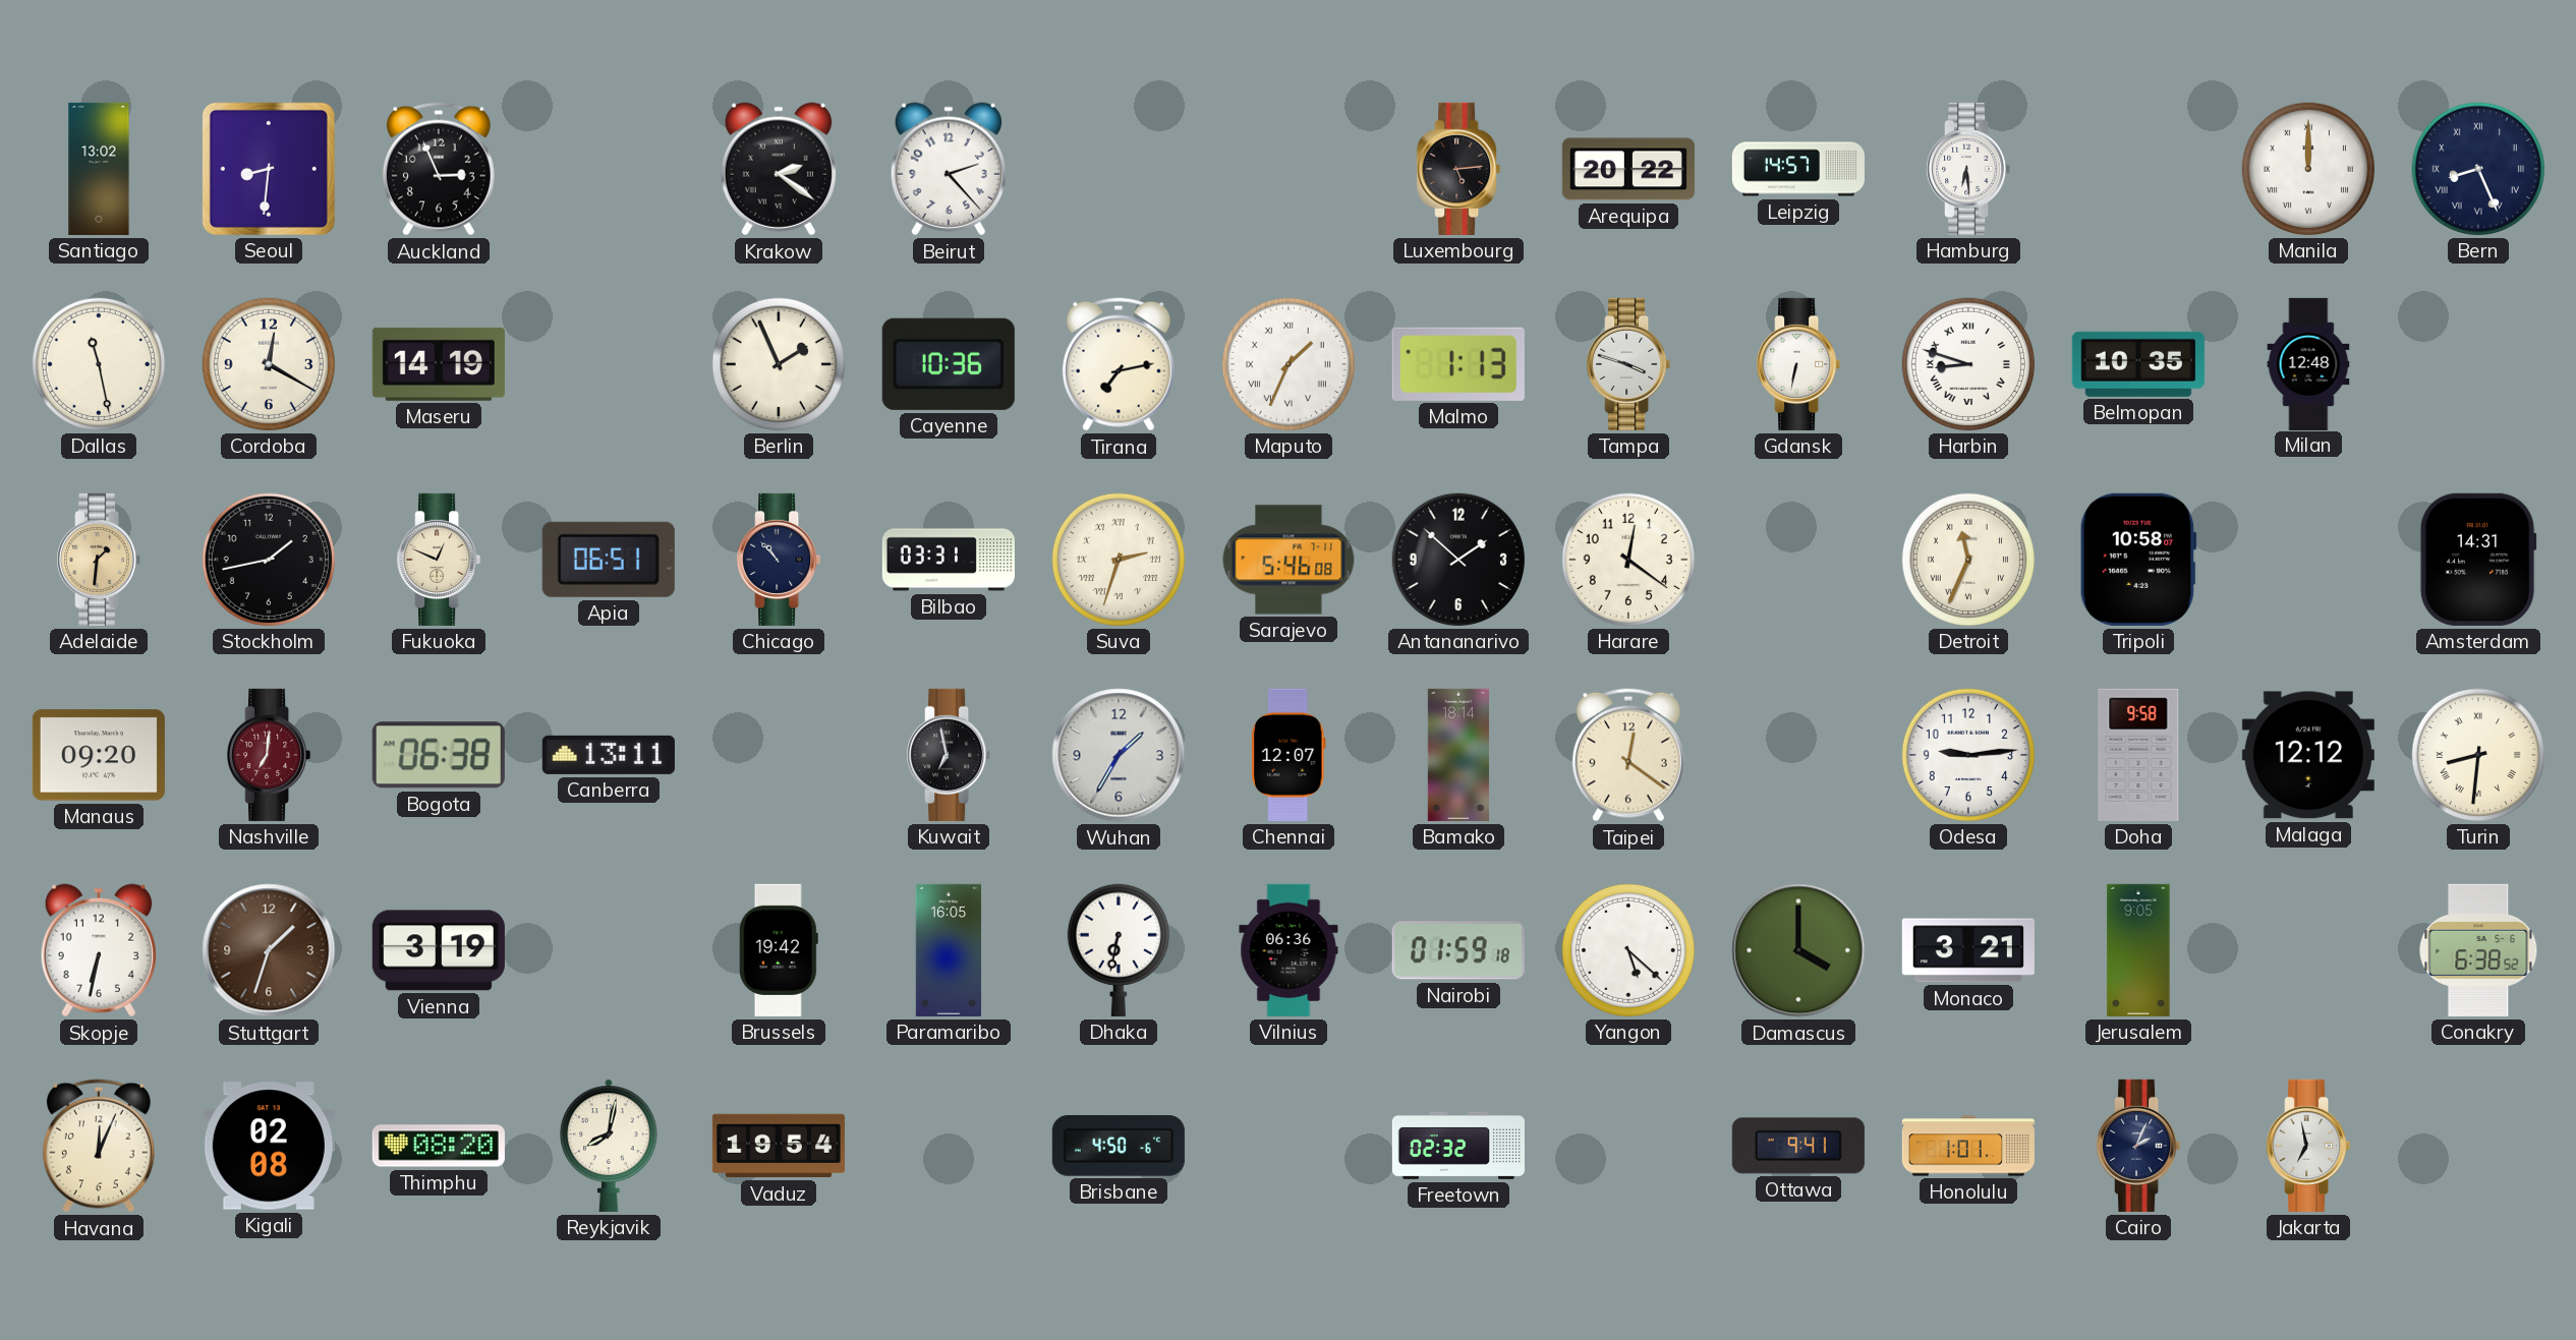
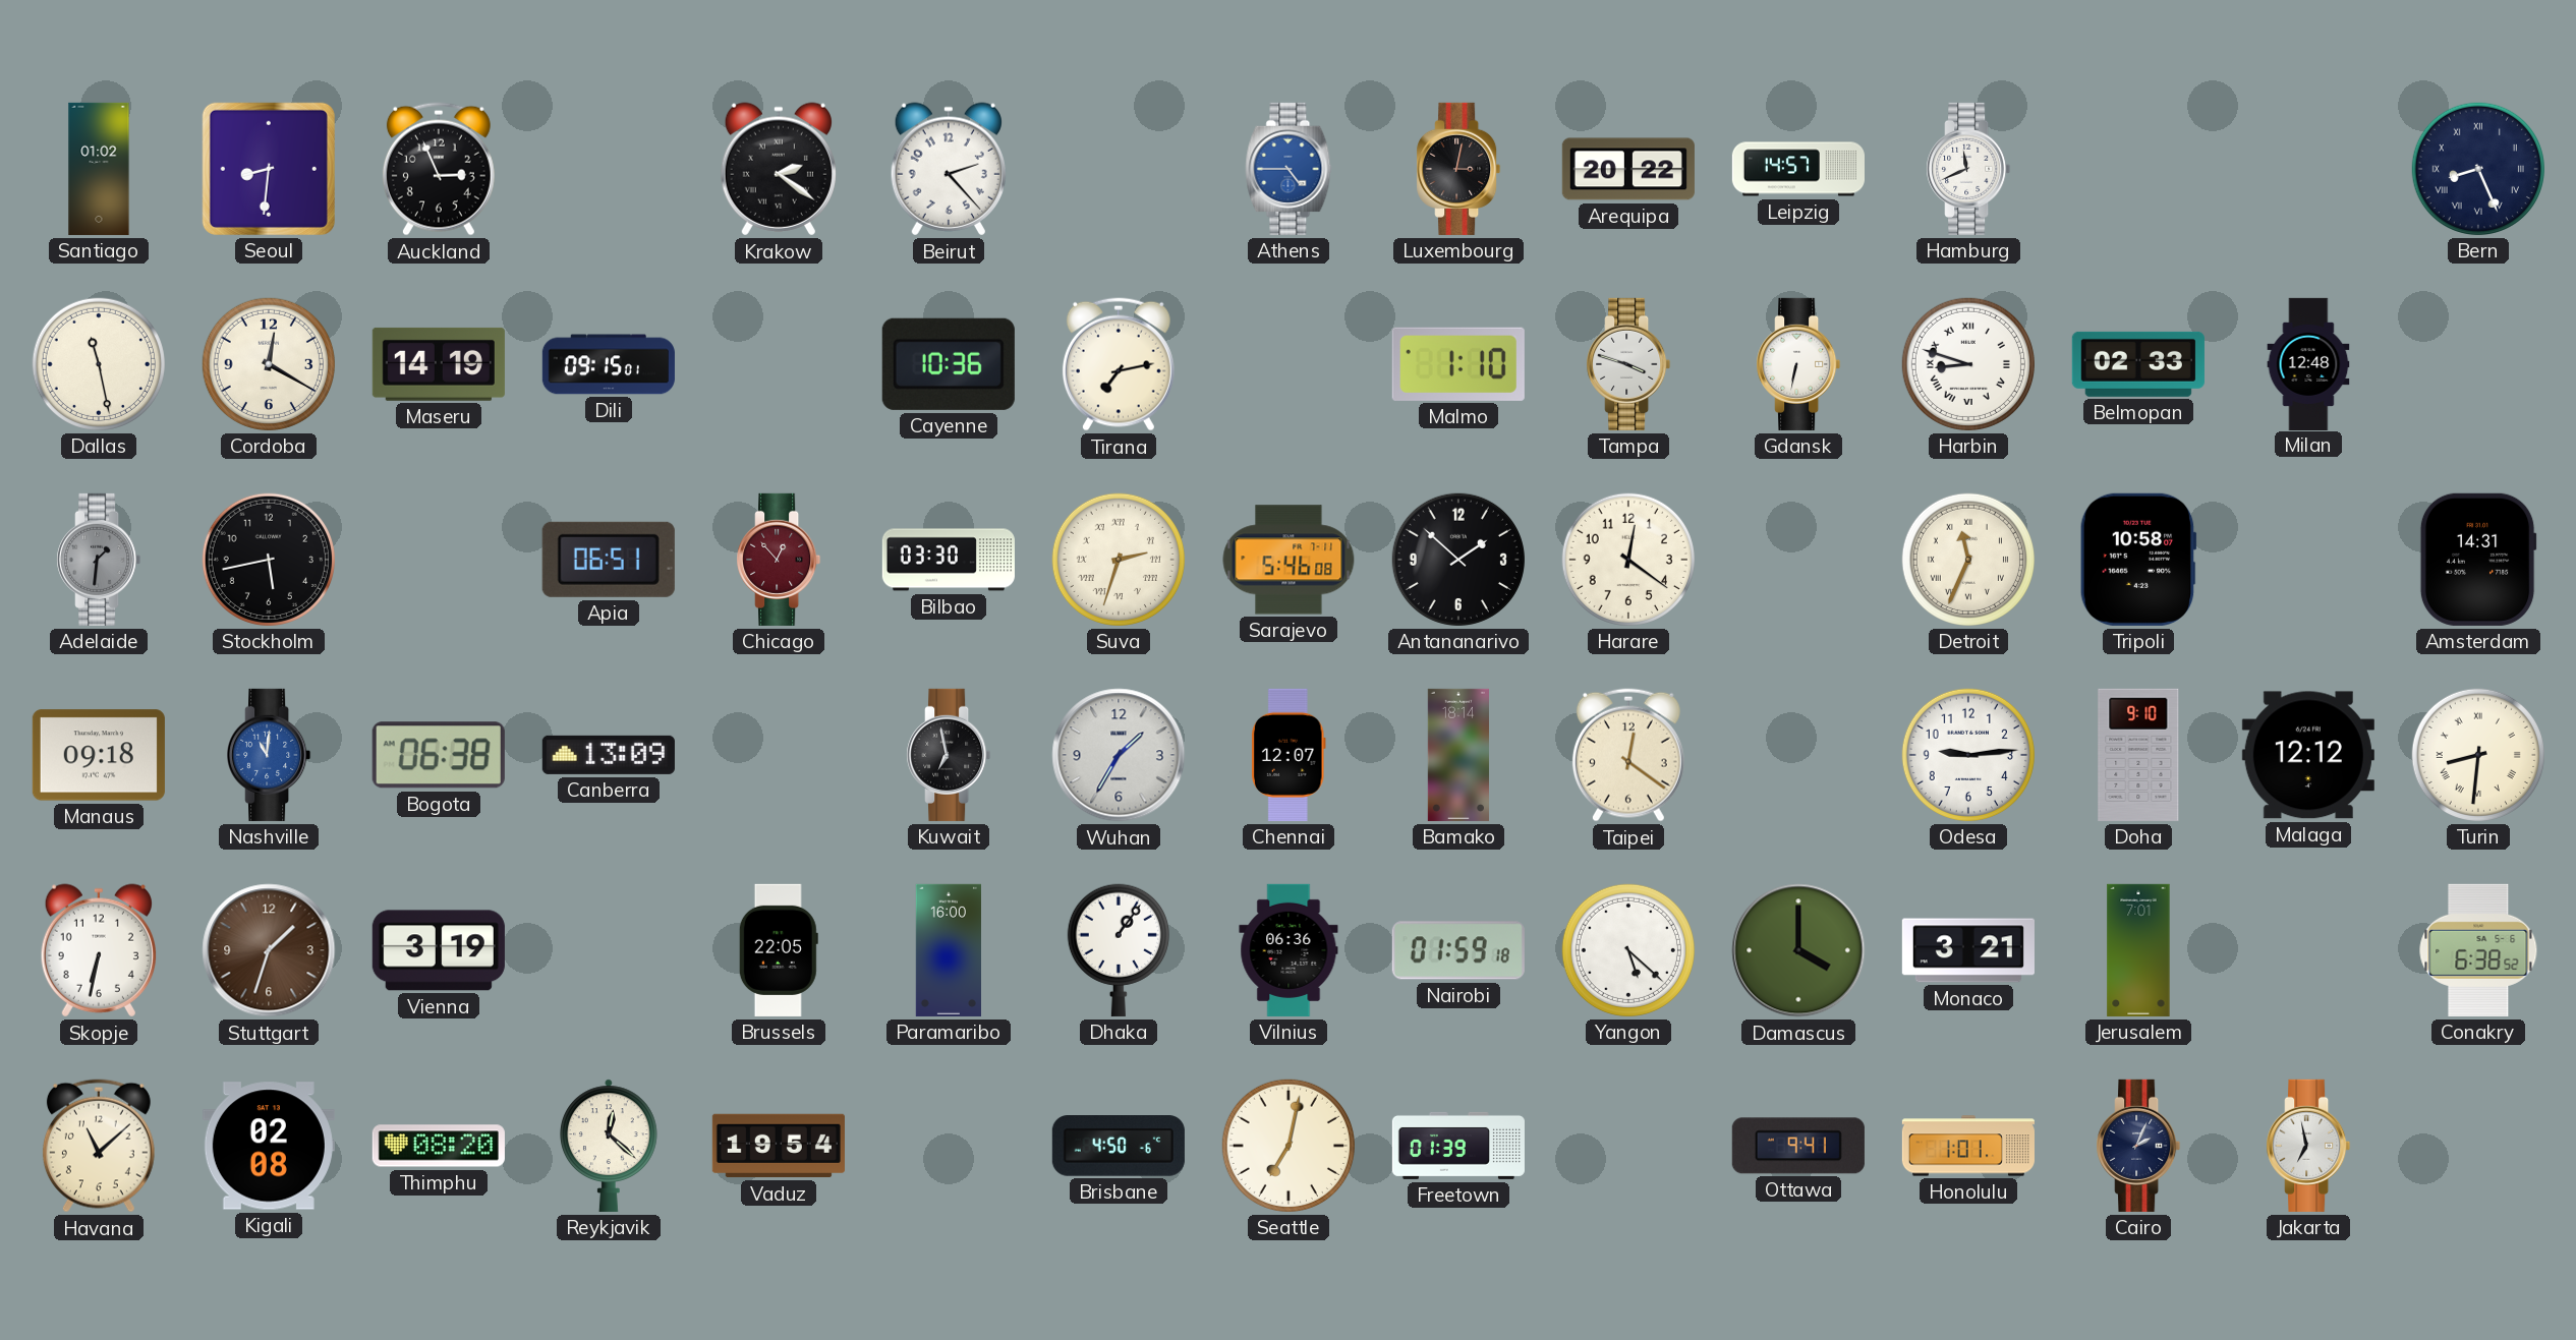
Santiago: 13:02 -> 01:02
Athens: none -> 4:45
Luxembourg: 5:14 -> 3:02
Hamburg: 6:29 -> 11:41
Manila: 12:00 -> none
Dili: none -> 09:15
Berlin: 1:56 -> none
Maputo: 1:34 -> none
Malmo: 1:13 -> 1:10
Belmopan: 10:35 -> 02:33
Adelaide dial: champagne -> grey
Stockholm: 1:43 -> 5:43
Fukuoka: 12:49 -> none
Chicago: 10:53 -> 12:53
Chicago dial: navy -> burgundy
Bilbao: 03:31 -> 03:30
Manaus: 09:20 -> 09:18
Nashville: 7:01 -> 11:01
Nashville dial: burgundy -> blue
Canberra: 13:11 -> 13:09
Doha: 9:58 -> 9:10
Brussels: 19:42 -> 22:05
Paramaribo: 16:05 -> 16:00
Dhaka: 6:32 -> 1:06
Jerusalem: 9:05 -> 7:01
Havana: 12:04 -> 11:08
Reykjavik: 8:02 -> 12:22
Seattle: none -> 7:02
Freetown: 02:32 -> 01:39
